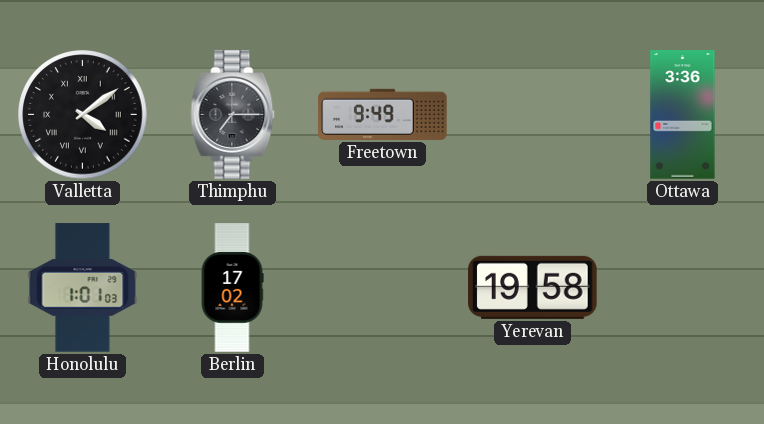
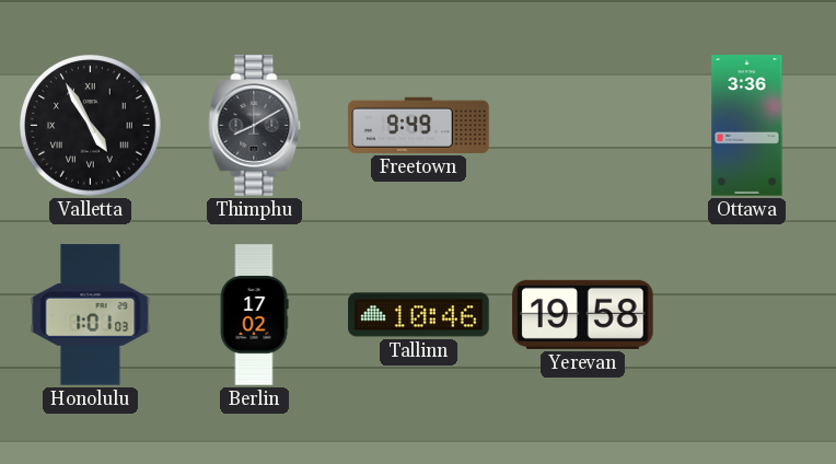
Valletta: 4:09 -> 4:55
Thimphu: 7:15 -> 8:10
Tallinn: none -> 10:46
